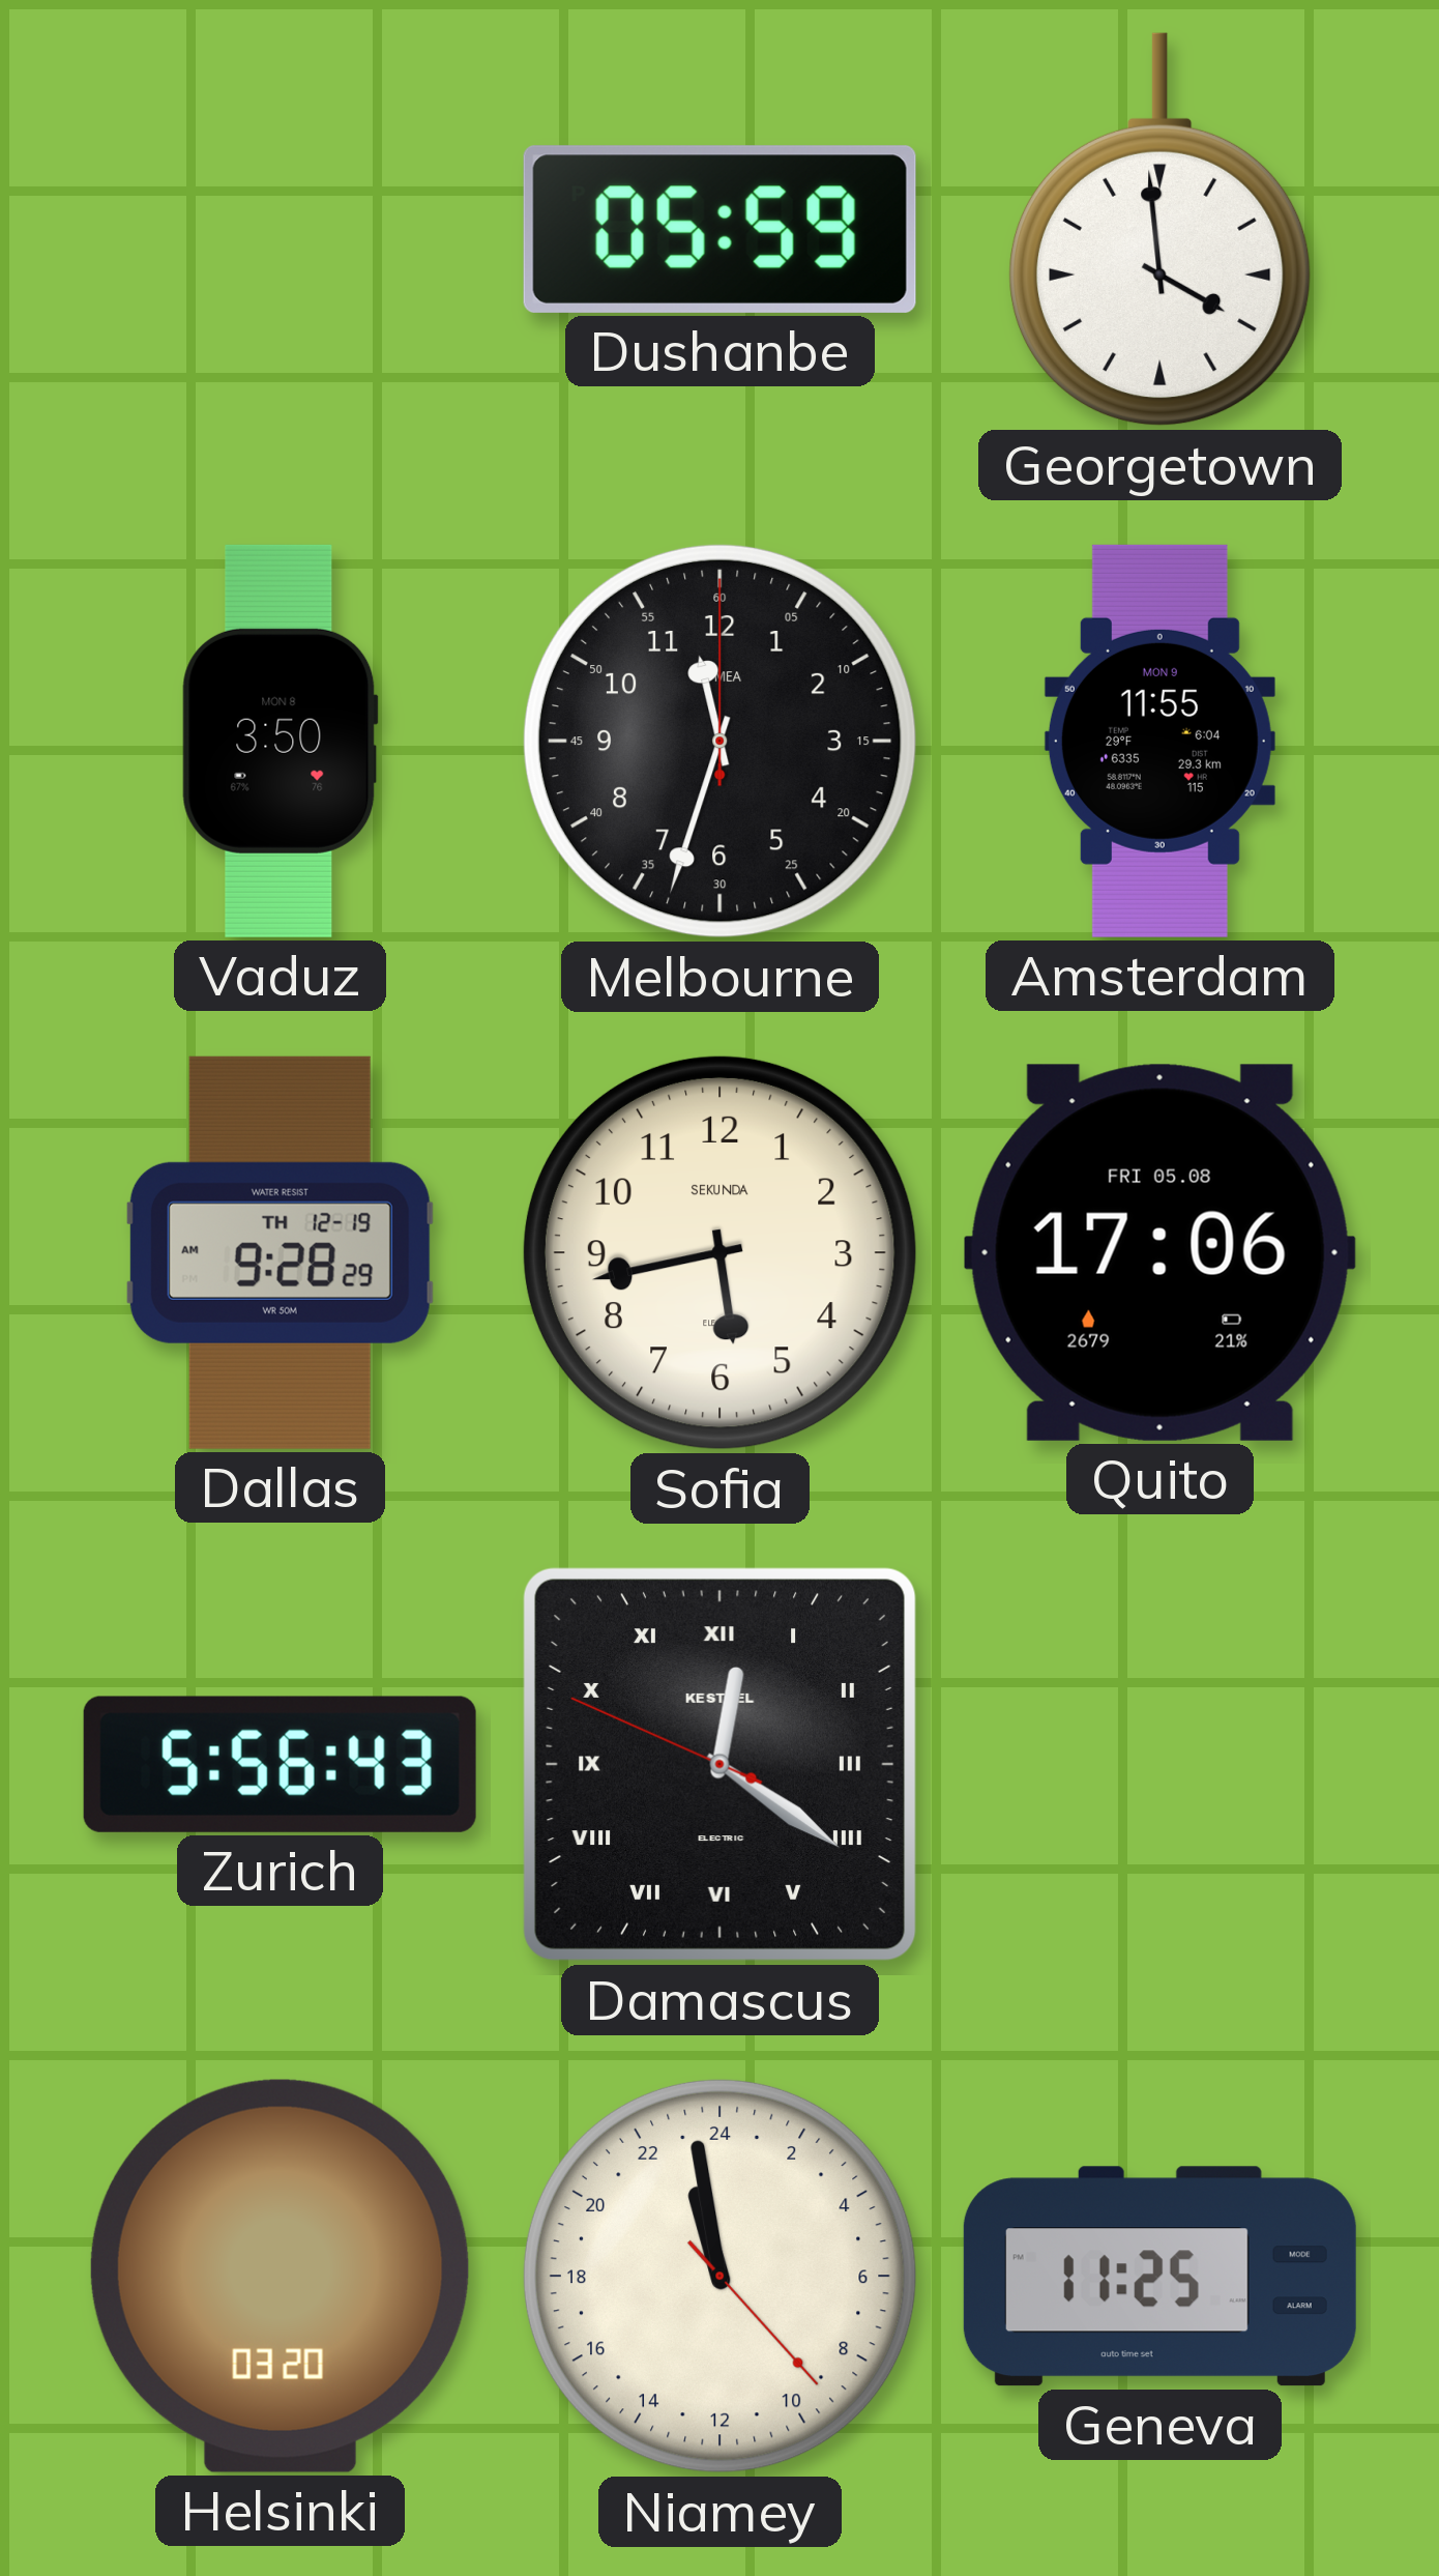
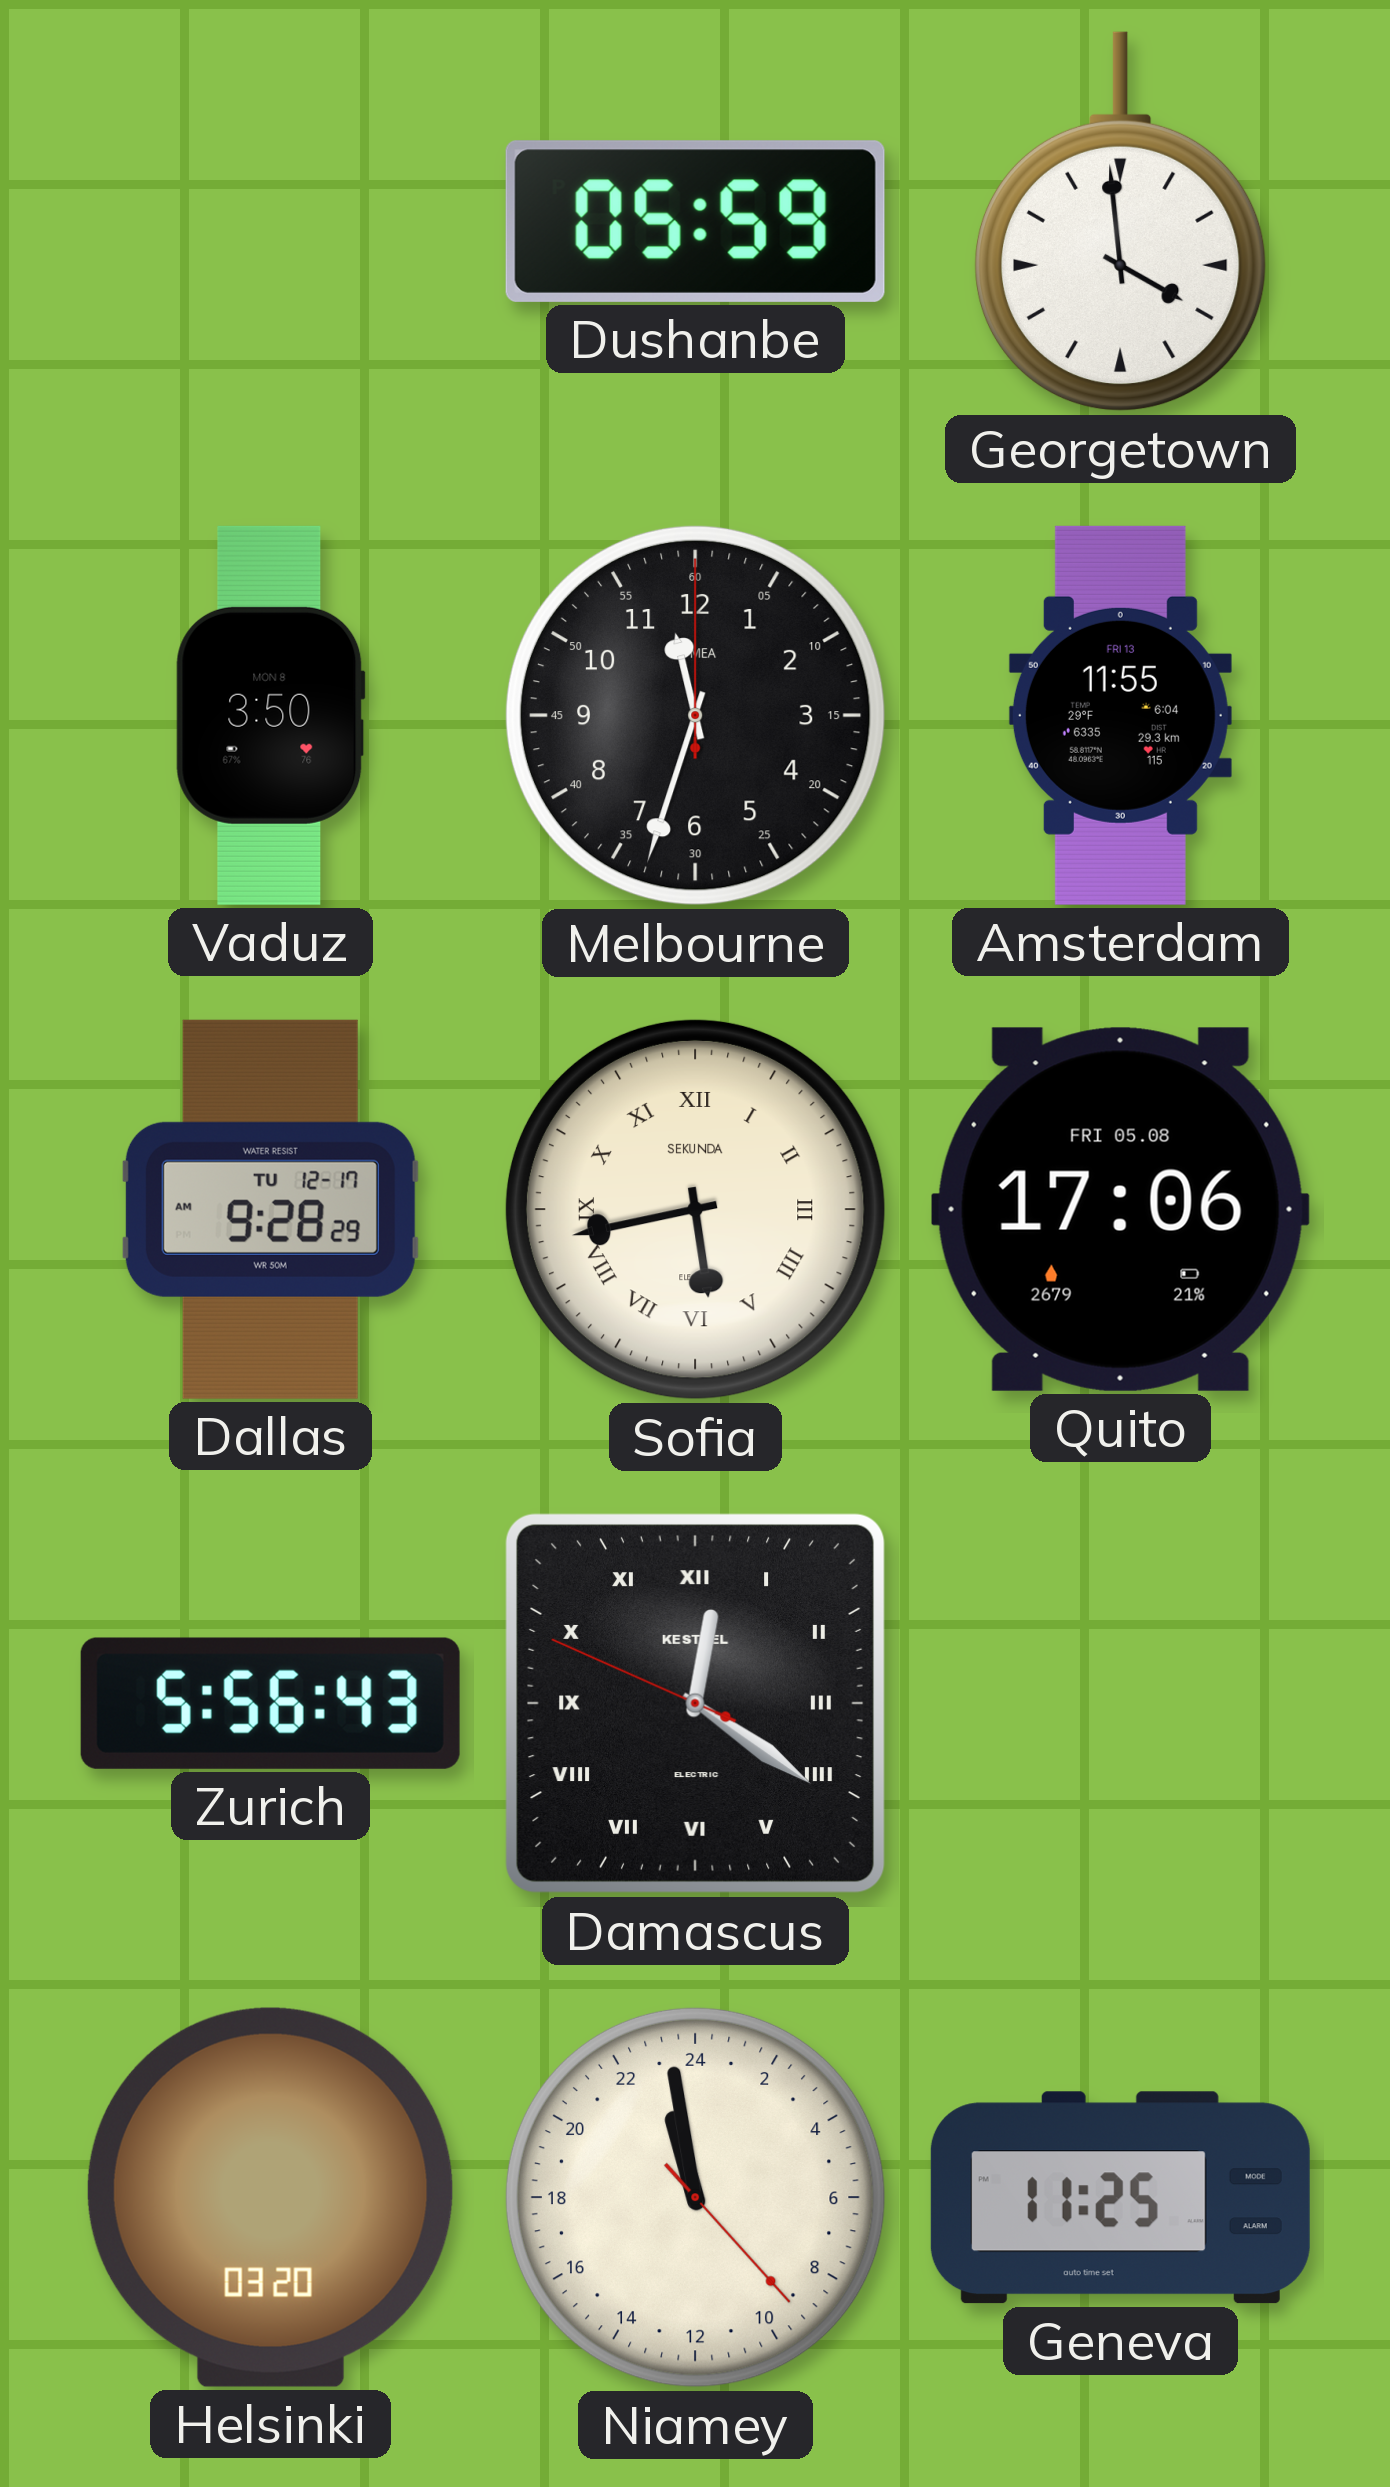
Amsterdam date: MON 9 -> FRI 13
Dallas date: TH 12-19 -> TU 12-17
Sofia numerals: Arabic -> Roman
